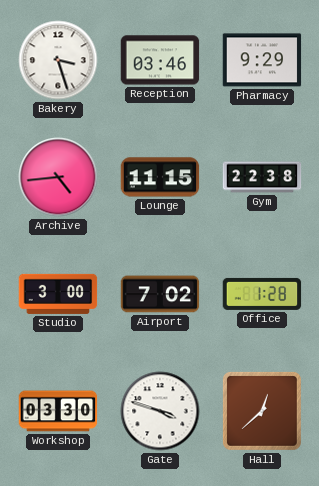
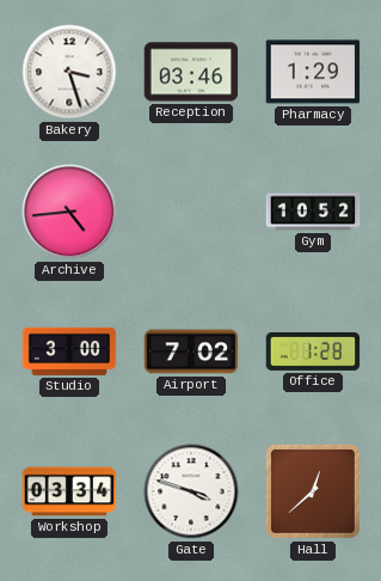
Pharmacy: 9:29 -> 1:29
Lounge: 11:15 -> none
Gym: 22:38 -> 10:52
Workshop: 03:30 -> 03:34
